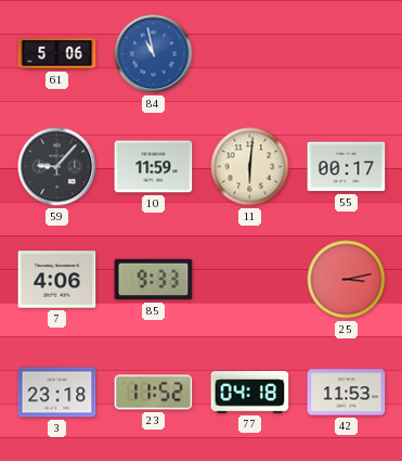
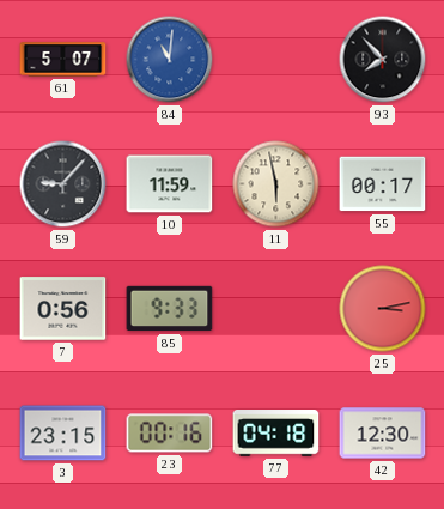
61: 5:06 -> 5:07
84: 10:58 -> 11:01
93: none -> 7:53
11: 6:01 -> 5:58
7: 4:06 -> 0:56
3: 23:18 -> 23:15
23: 11:52 -> 00:16
42: 11:53 -> 12:30
